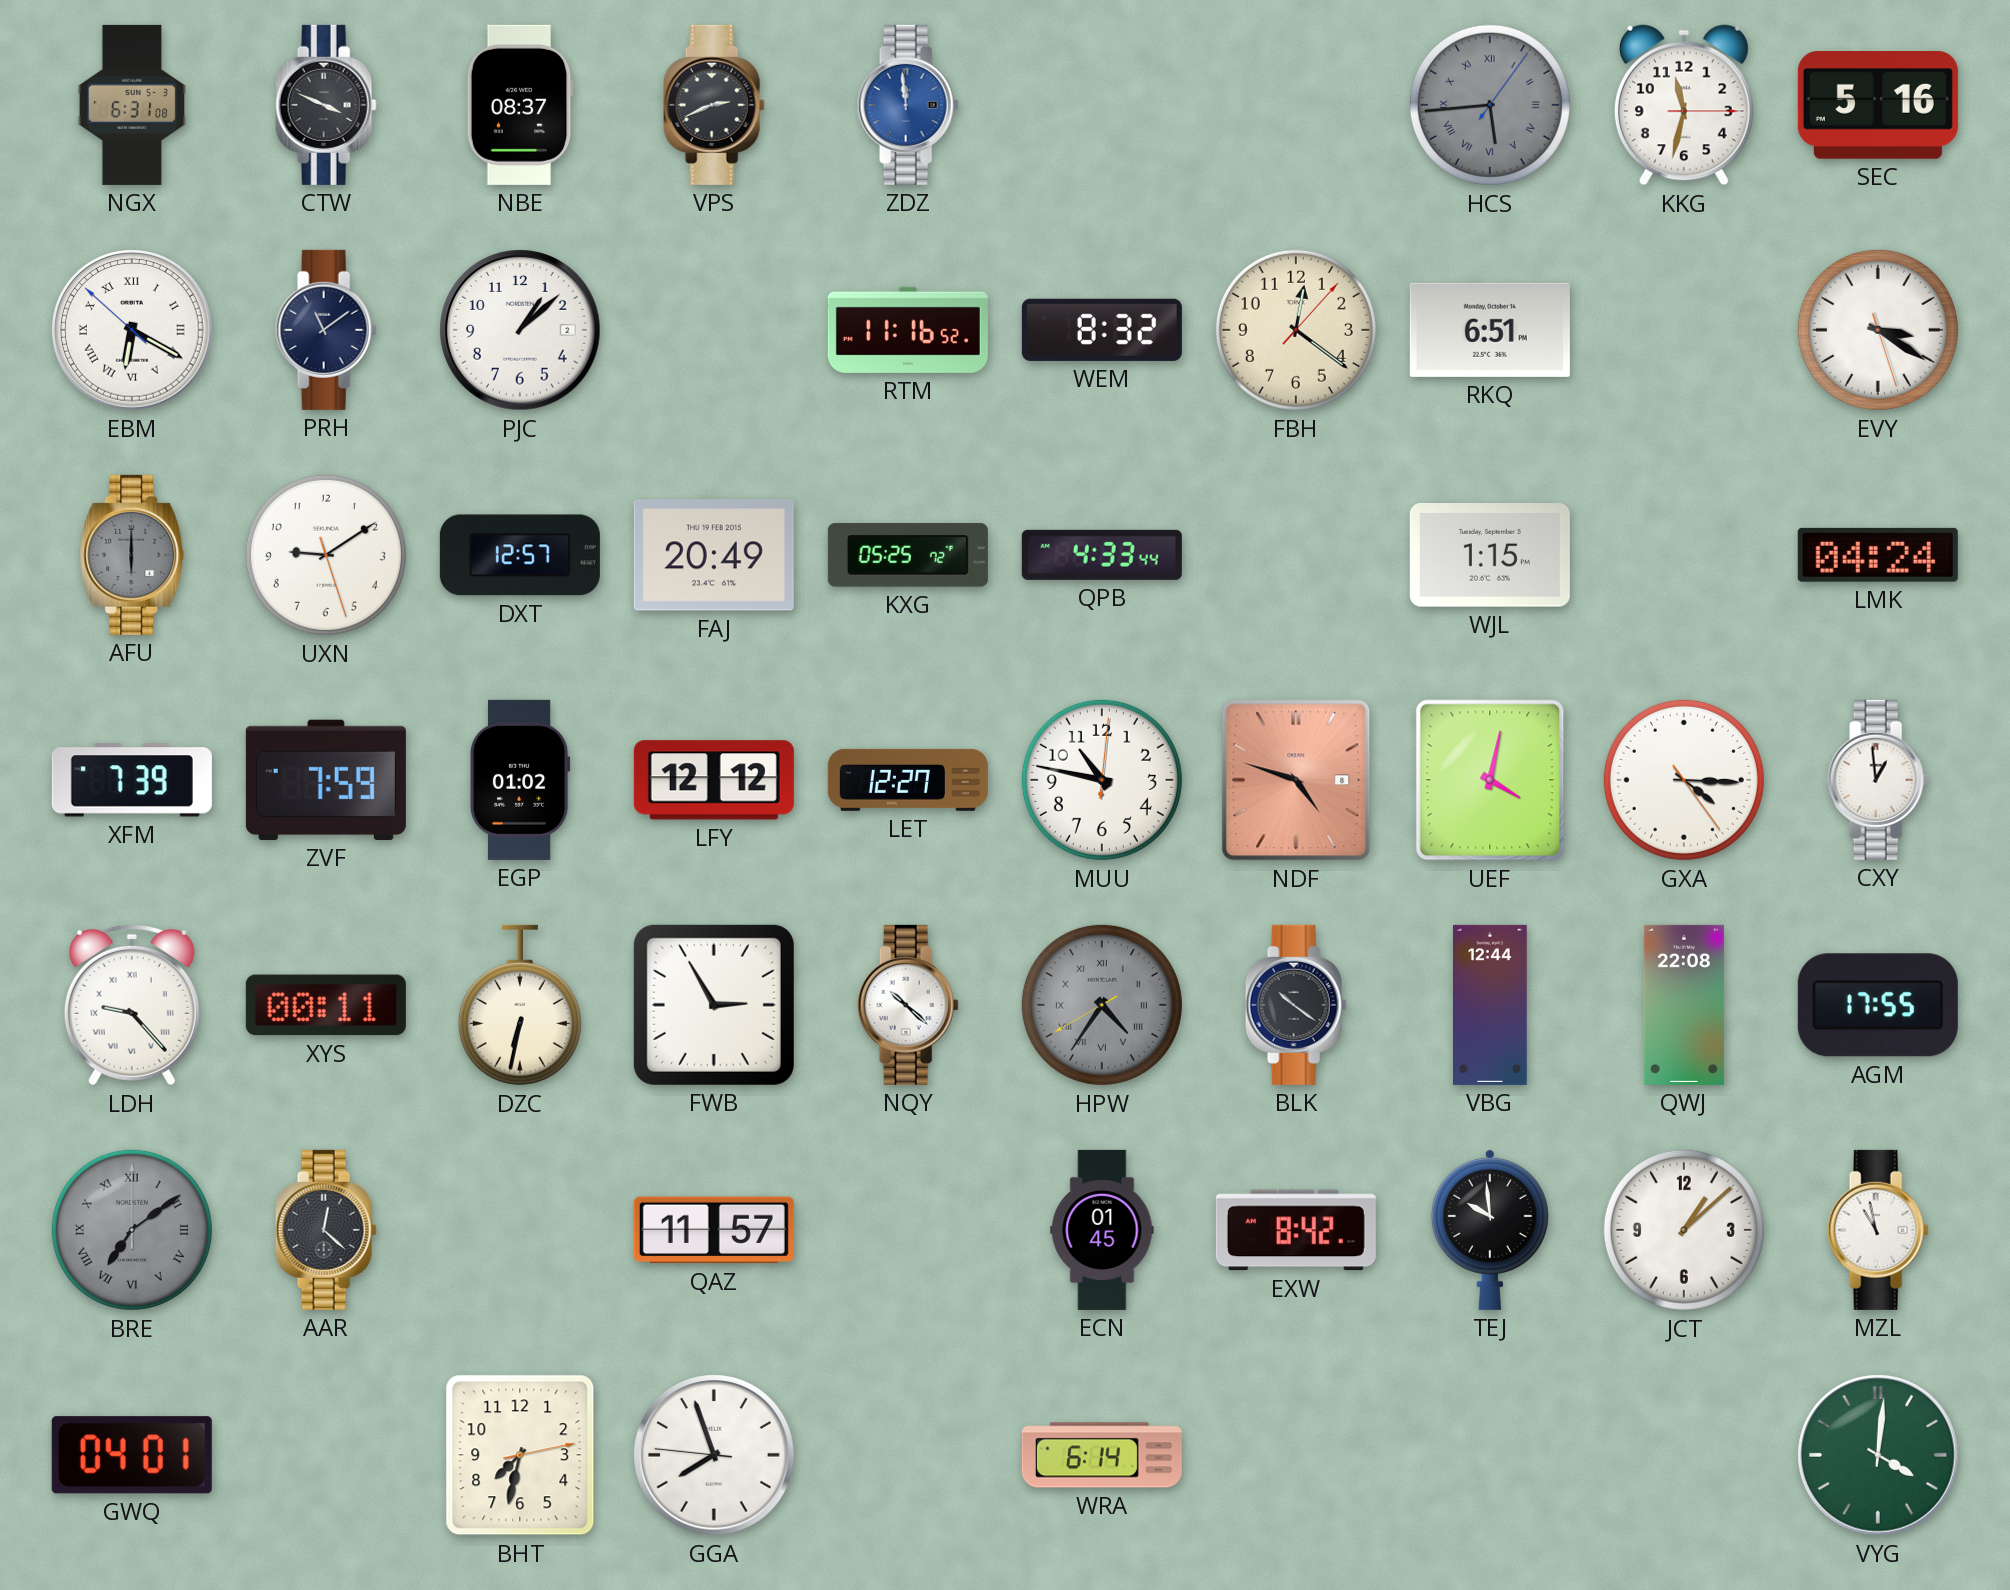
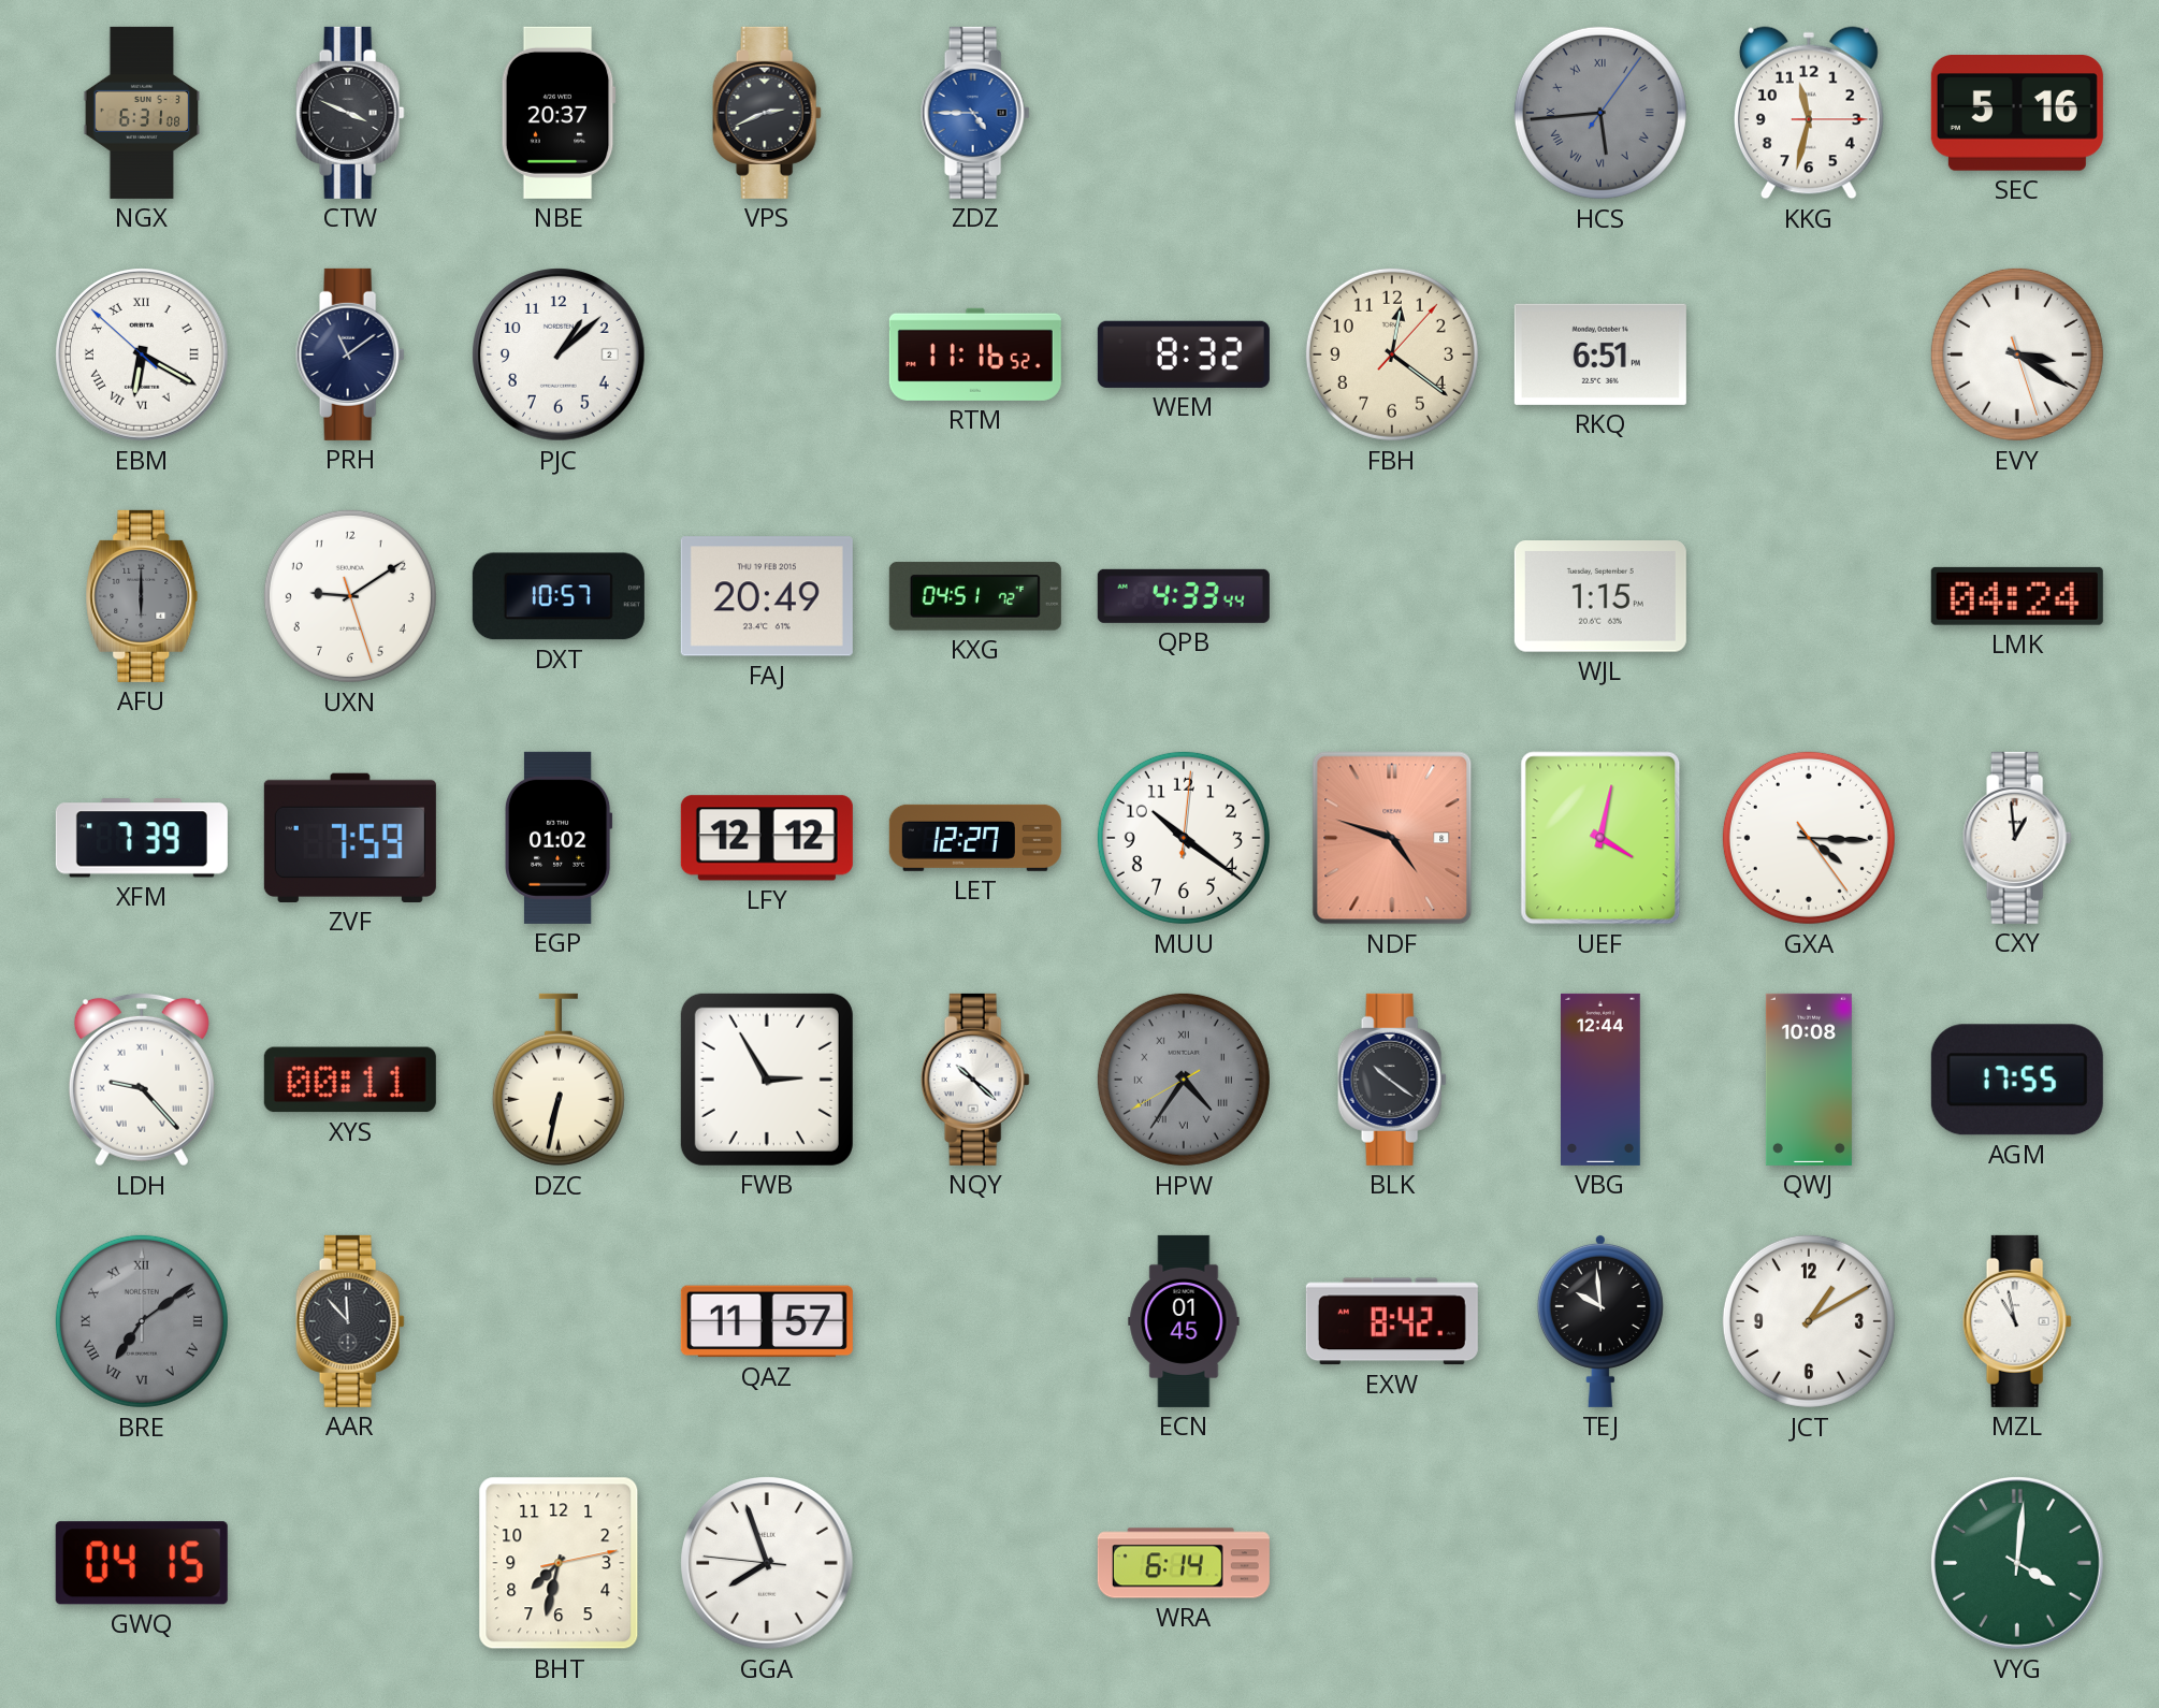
NBE: 08:37 -> 20:37
ZDZ: 11:59 -> 4:45
DXT: 12:57 -> 10:57
KXG: 05:25 -> 04:51
MUU: 10:47 -> 10:21
QWJ: 22:08 -> 10:08
AAR: 12:22 -> 11:53
JCT: 1:08 -> 1:10
GWQ: 04:01 -> 04:15
